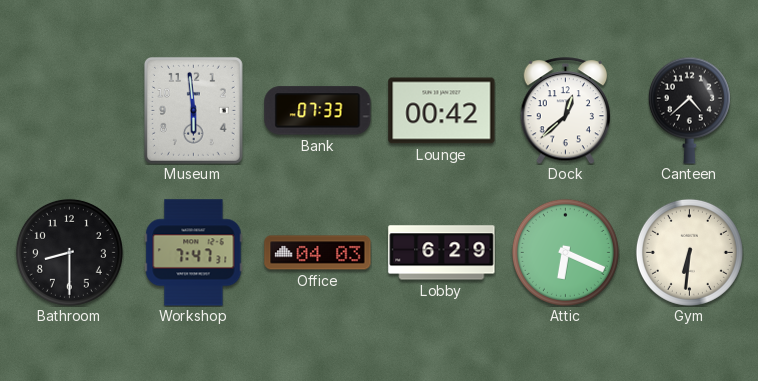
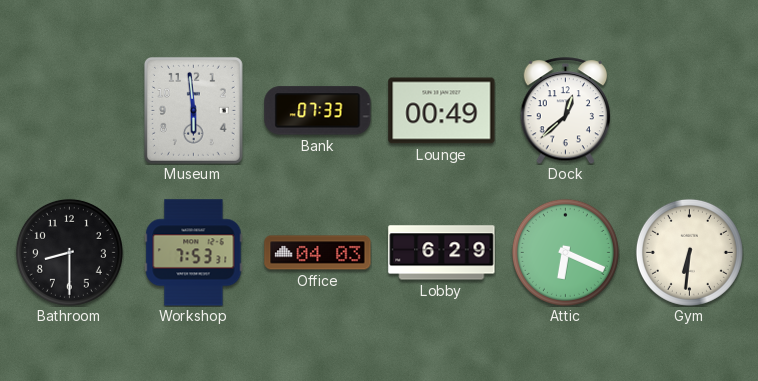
Lounge: 00:42 -> 00:49
Canteen: 4:38 -> none
Workshop: 7:47 -> 7:53
